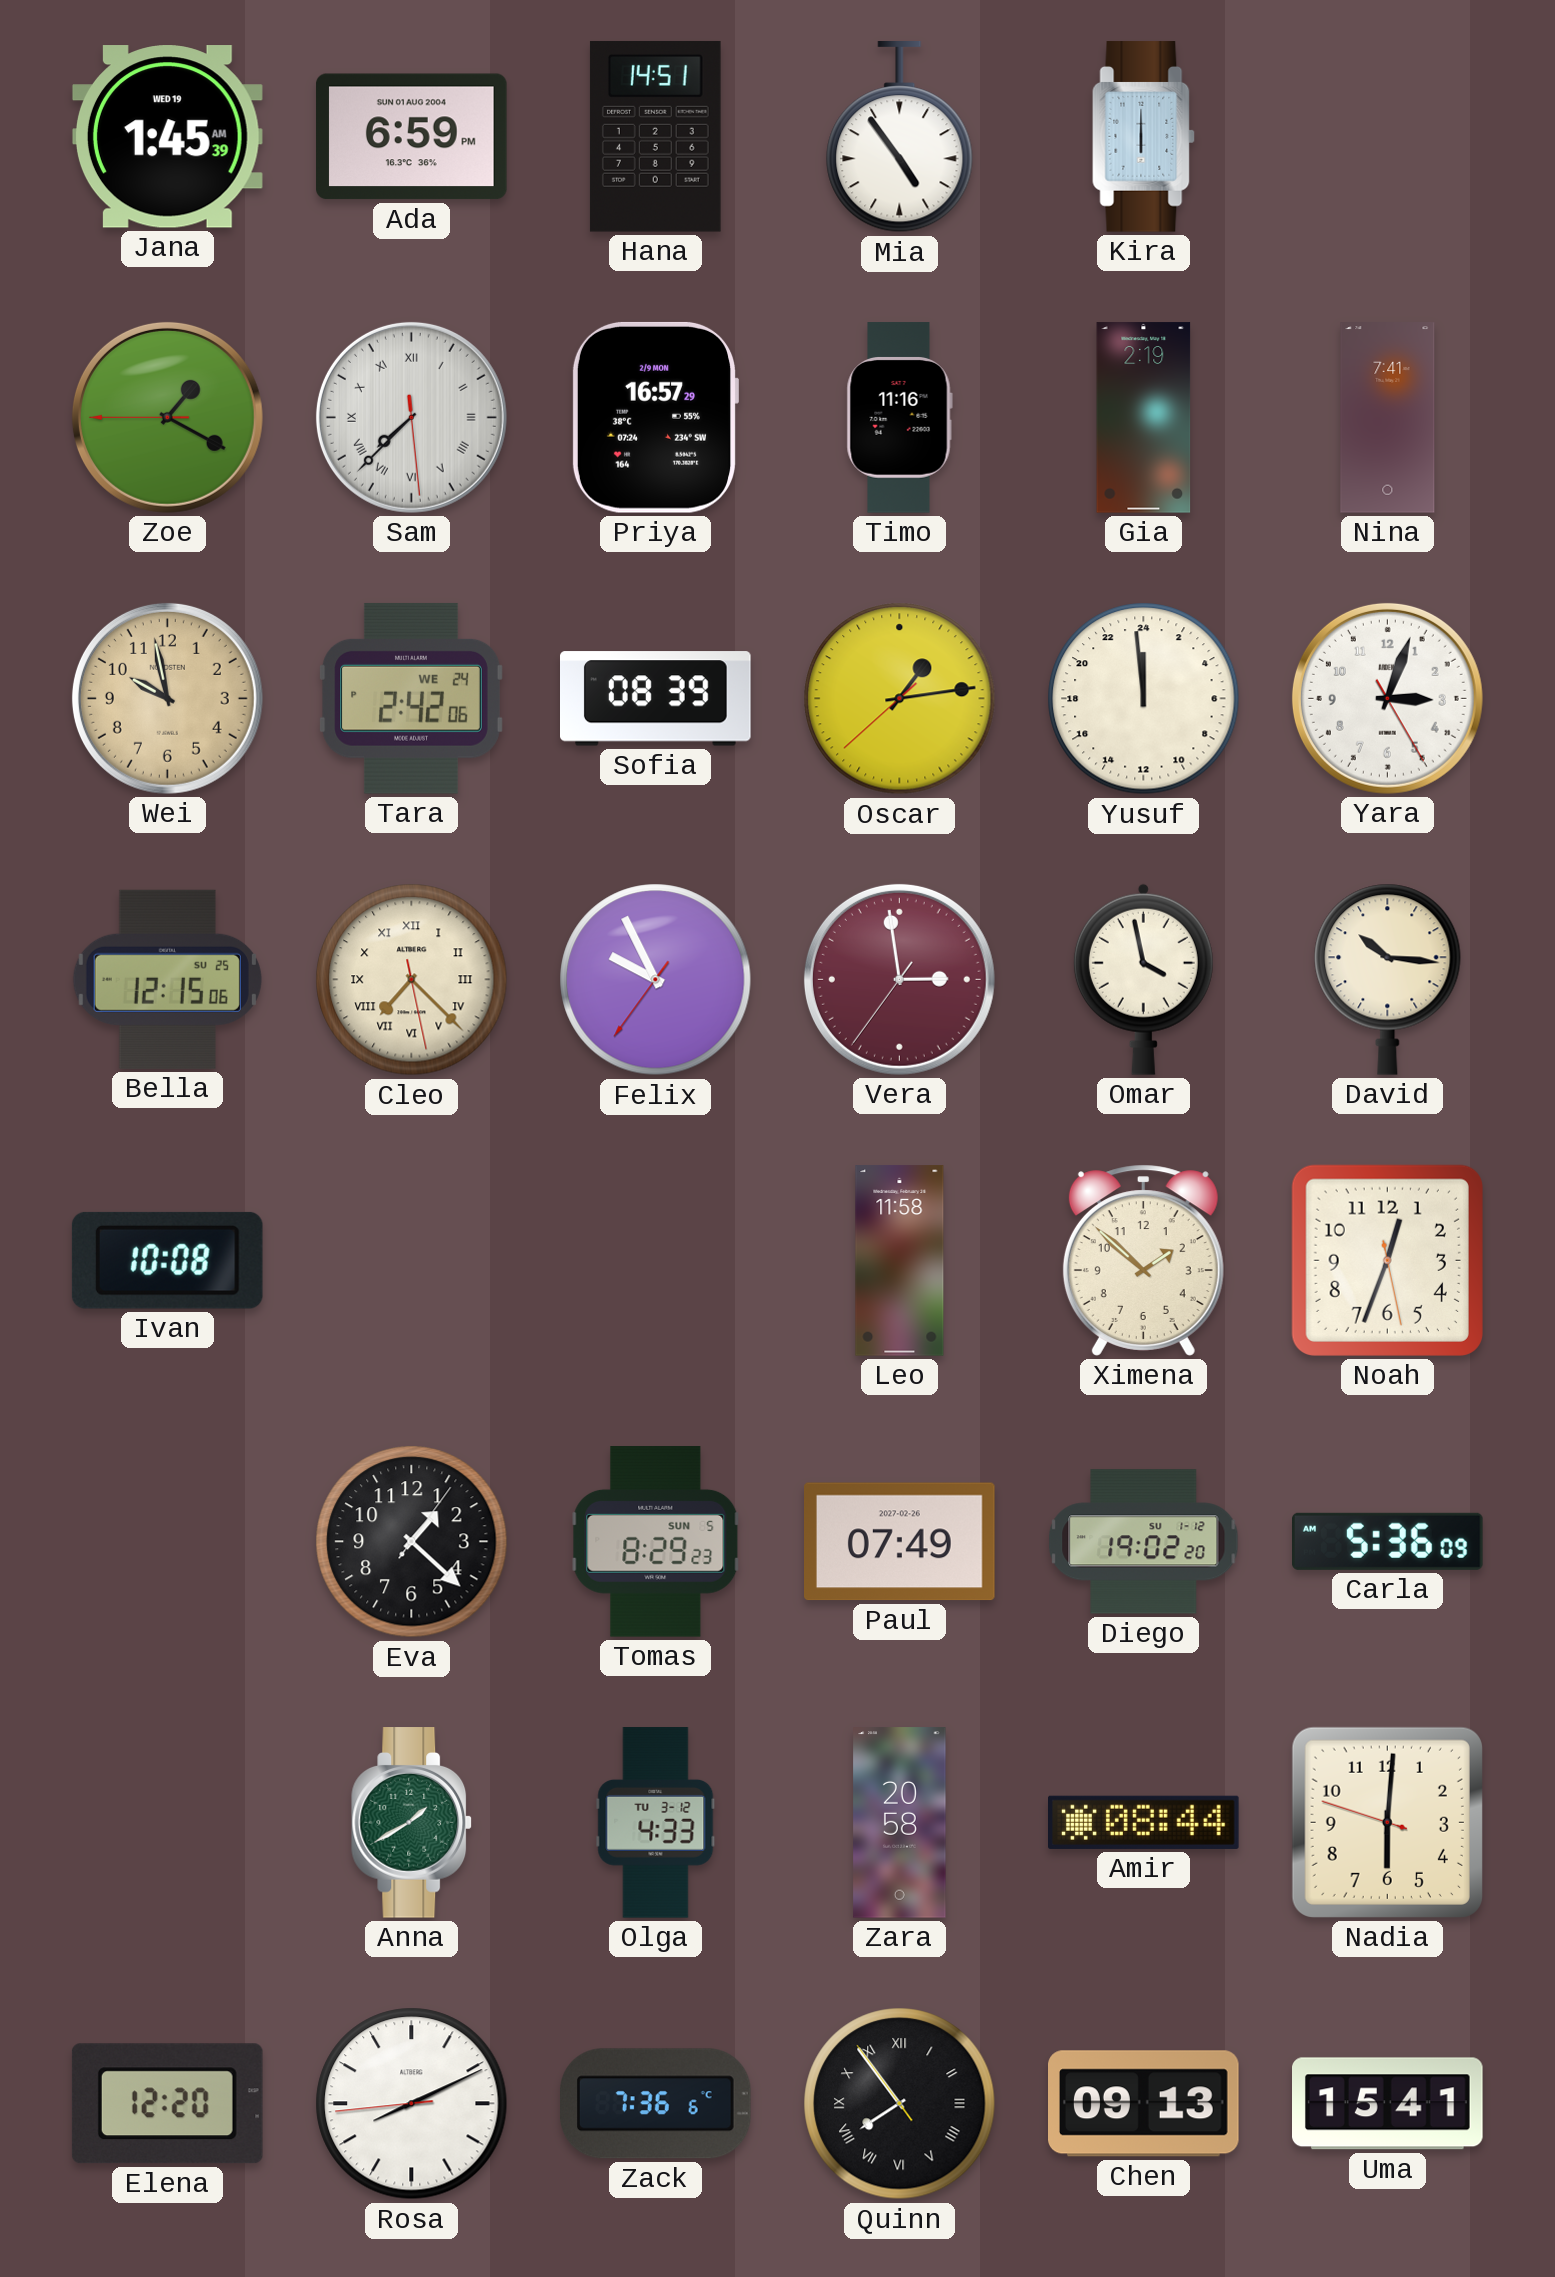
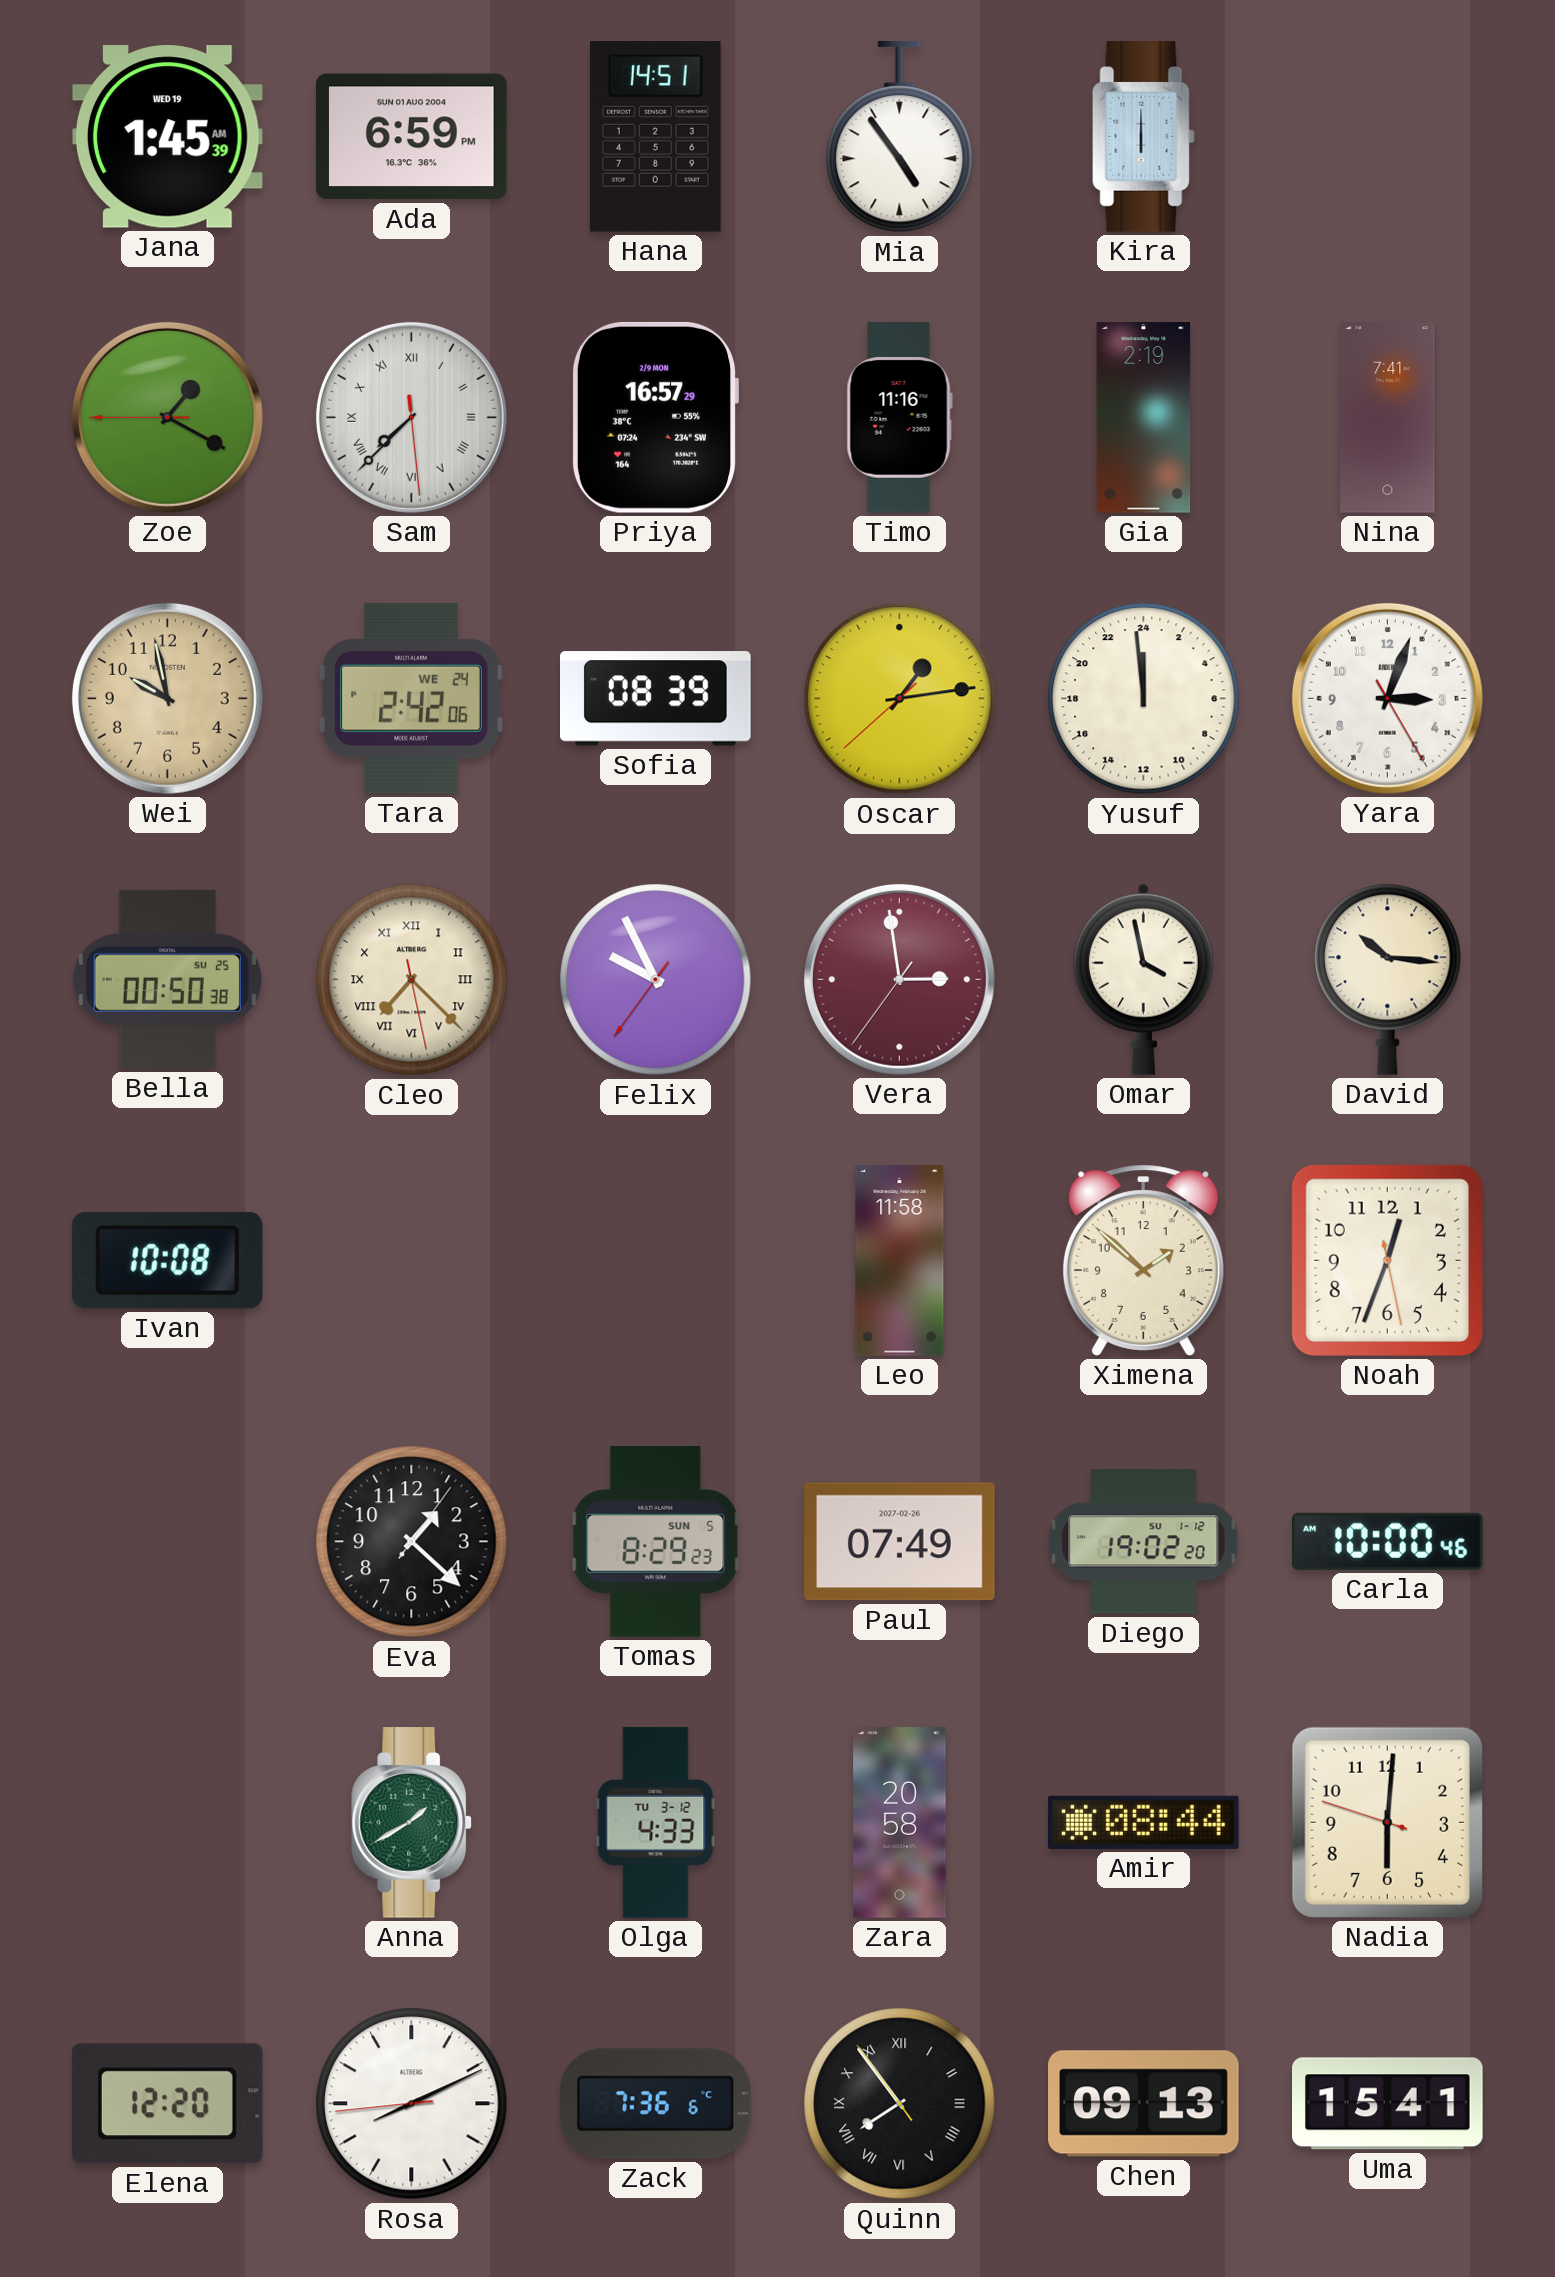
Bella: 12:15 -> 00:50
Carla: 5:36 -> 10:00
